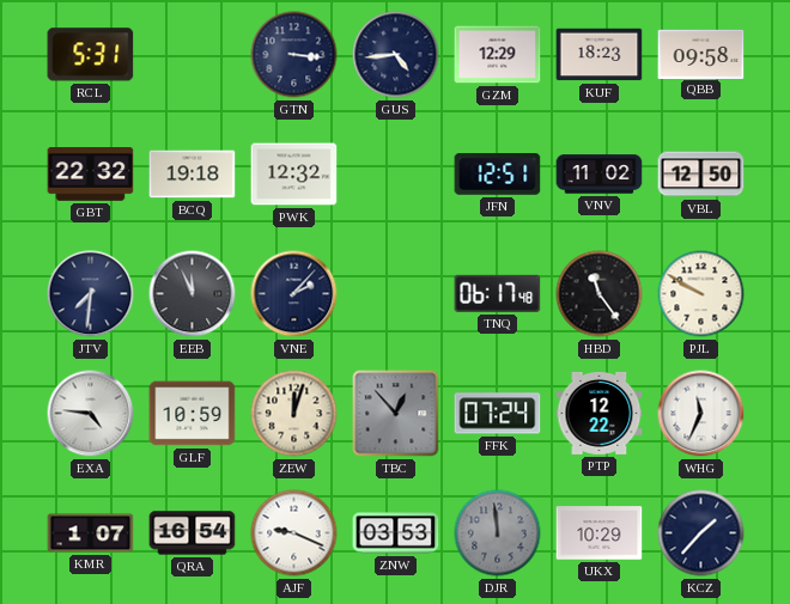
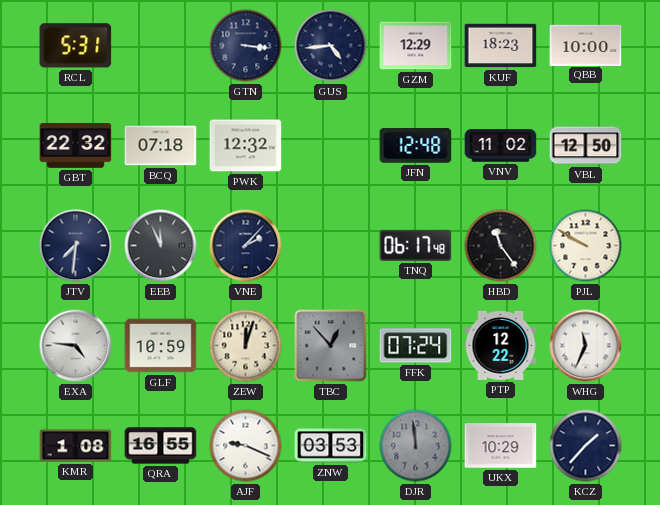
QBB: 09:58 -> 10:00
BCQ: 19:18 -> 07:18
JFN: 12:51 -> 12:48
KMR: 1:07 -> 1:08
QRA: 16:54 -> 16:55
